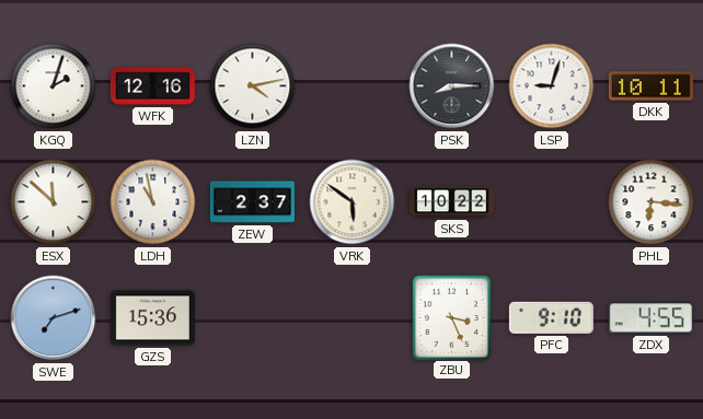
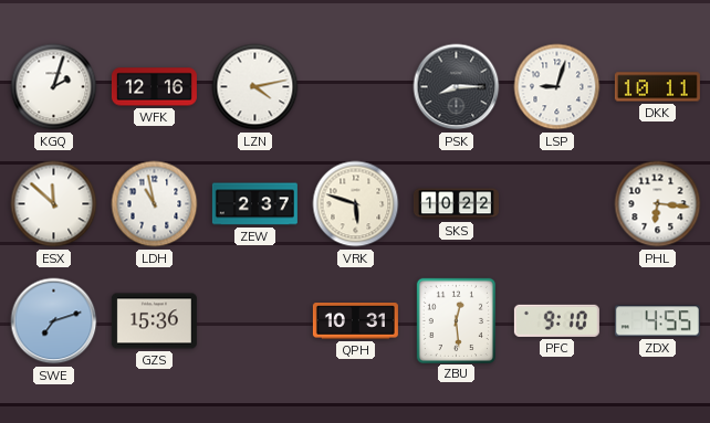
VRK: 5:51 -> 5:48
QPH: none -> 10:31
ZBU: 3:26 -> 12:29
